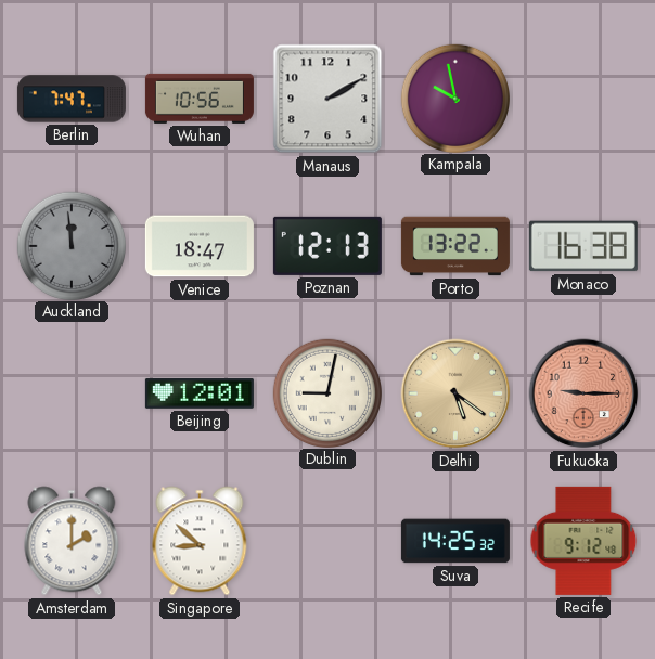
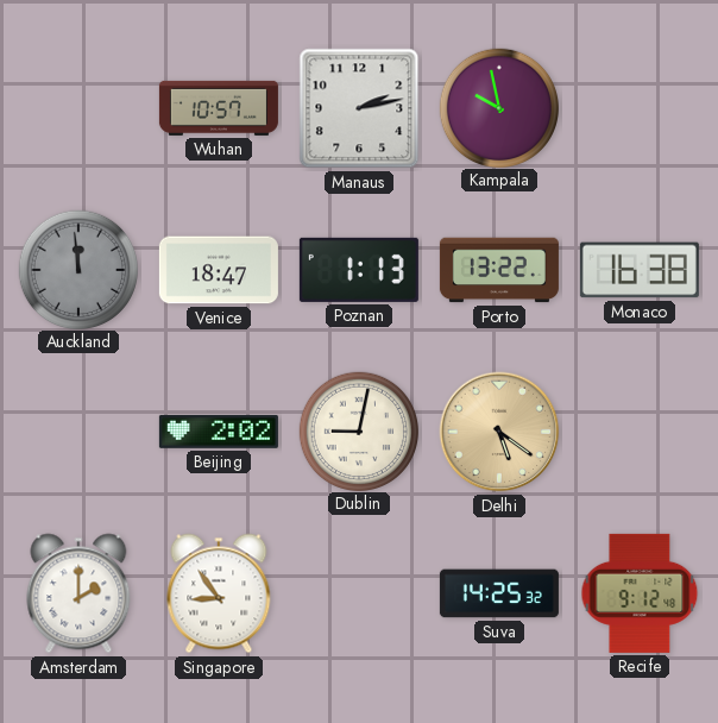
Berlin: 7:47 -> none
Wuhan: 10:56 -> 10:57
Manaus: 2:10 -> 2:13
Poznan: 12:13 -> 1:13
Beijing: 12:01 -> 2:02
Fukuoka: 9:15 -> none
Singapore: 8:52 -> 8:54
